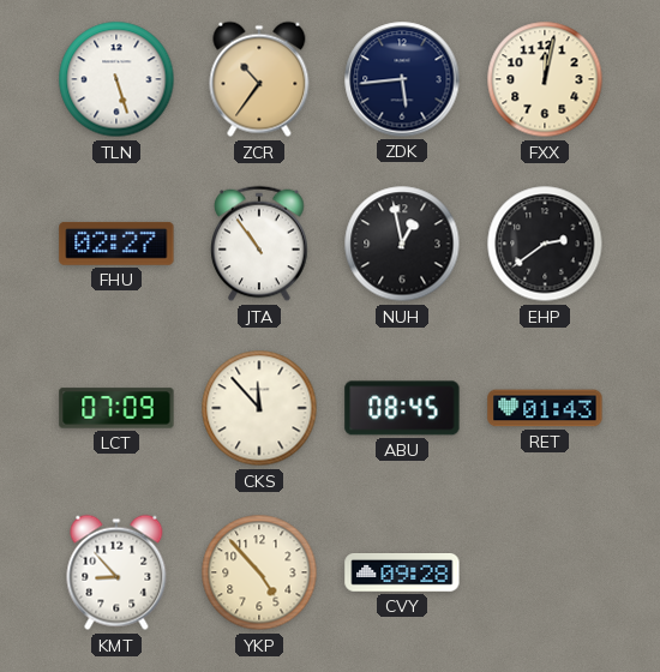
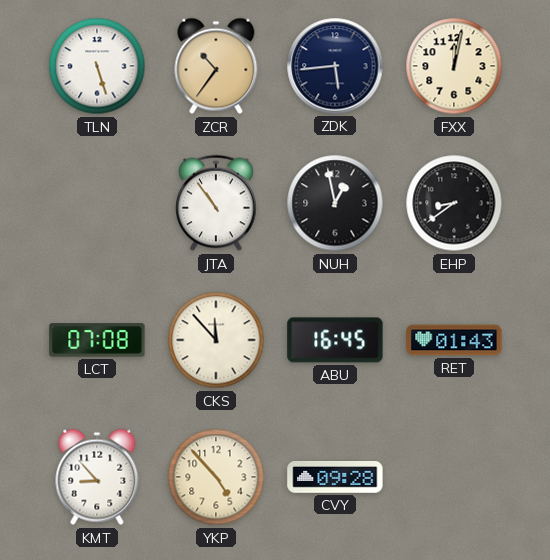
FHU: 02:27 -> none
EHP: 2:39 -> 8:39
LCT: 07:09 -> 07:08
ABU: 08:45 -> 16:45
